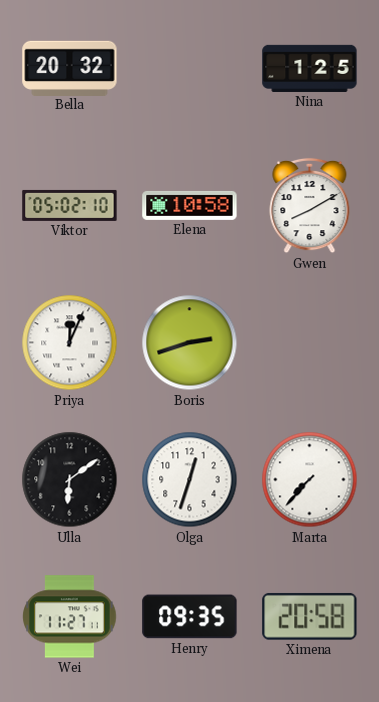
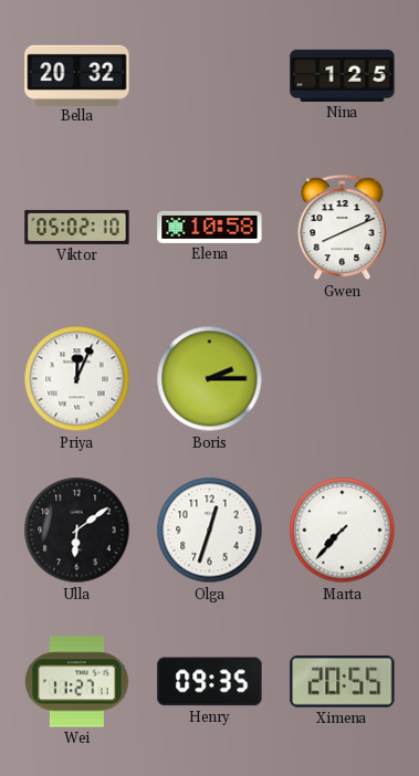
Gwen: 8:10 -> 8:11
Boris: 2:42 -> 2:15
Ximena: 20:58 -> 20:55
